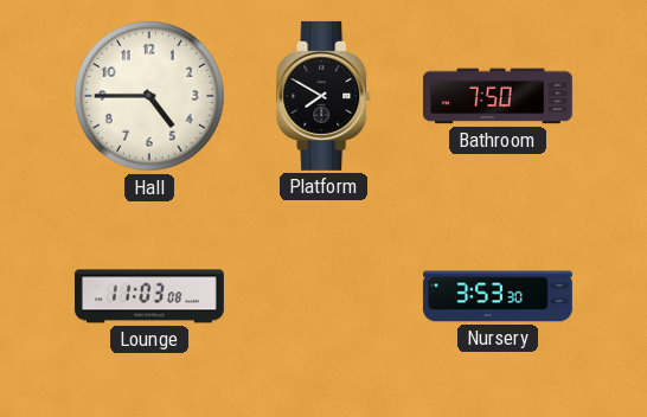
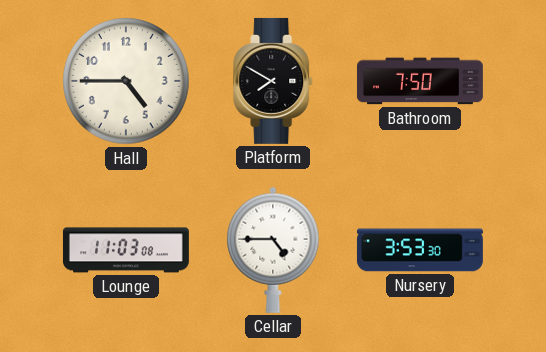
Cellar: none -> 4:45
